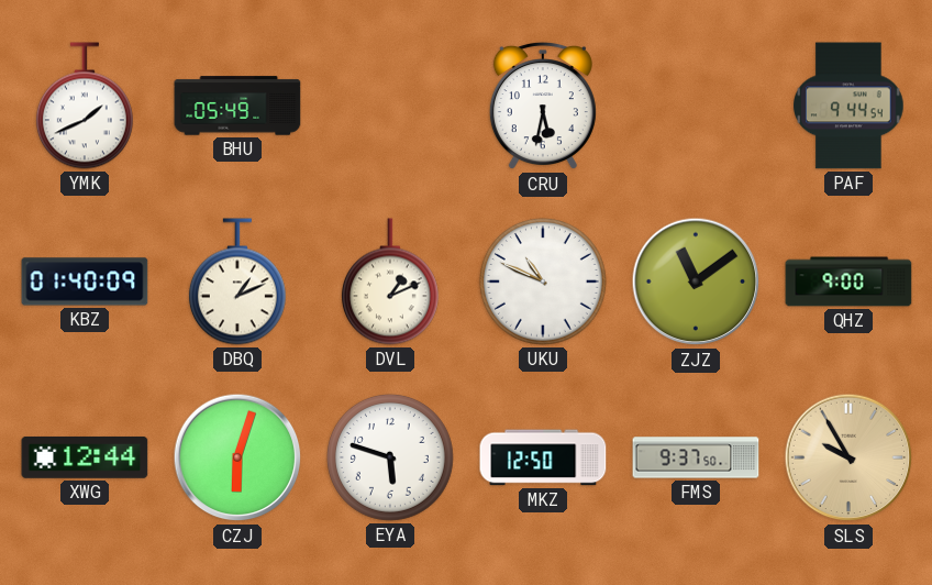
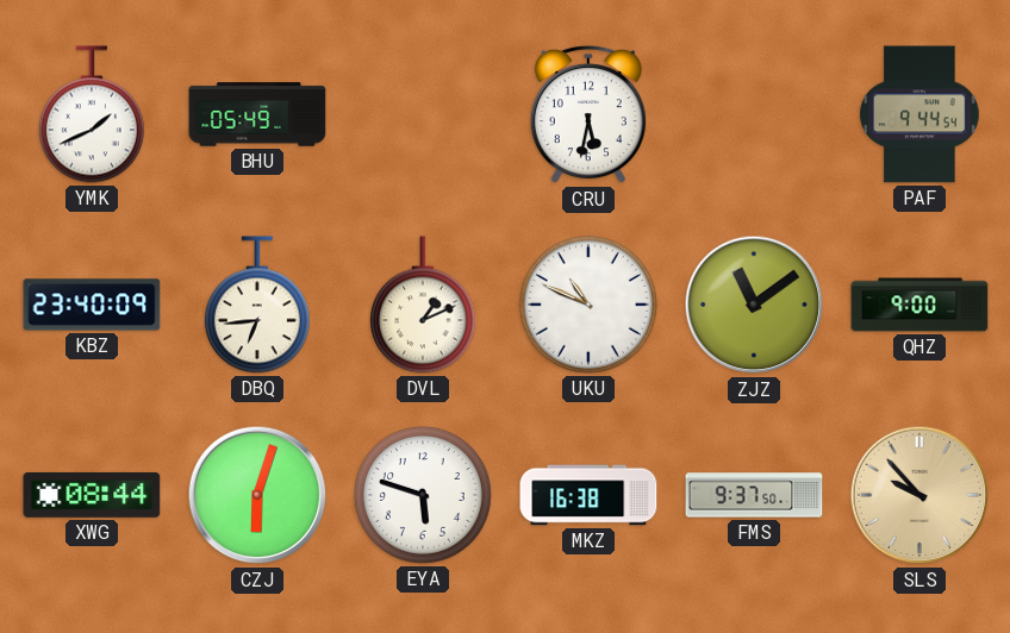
KBZ: 01:40 -> 23:40
DBQ: 1:11 -> 6:44
XWG: 12:44 -> 08:44
MKZ: 12:50 -> 16:38
SLS: 9:55 -> 9:53
